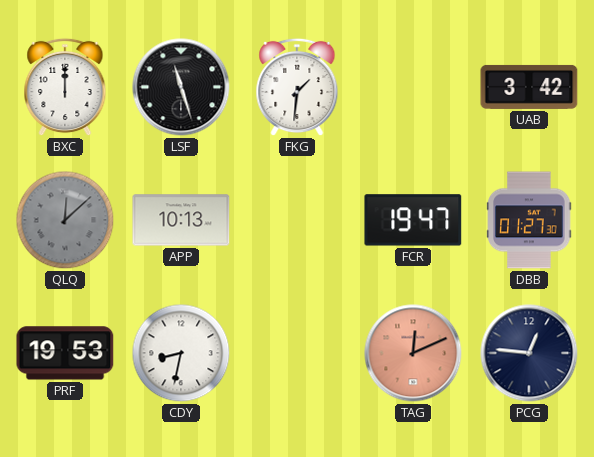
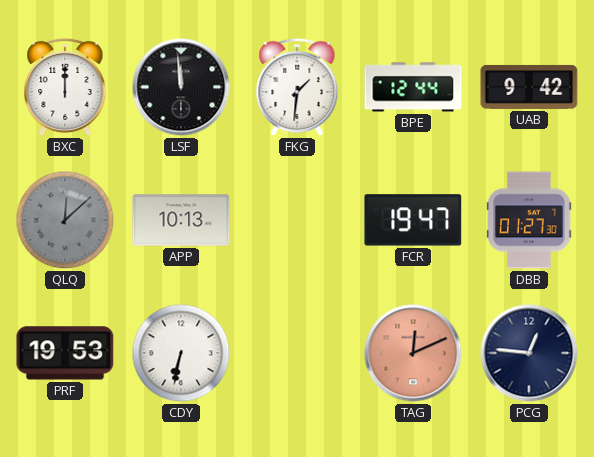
LSF: 11:27 -> 11:59
BPE: none -> 12:44
UAB: 3:42 -> 9:42
CDY: 8:32 -> 6:32
